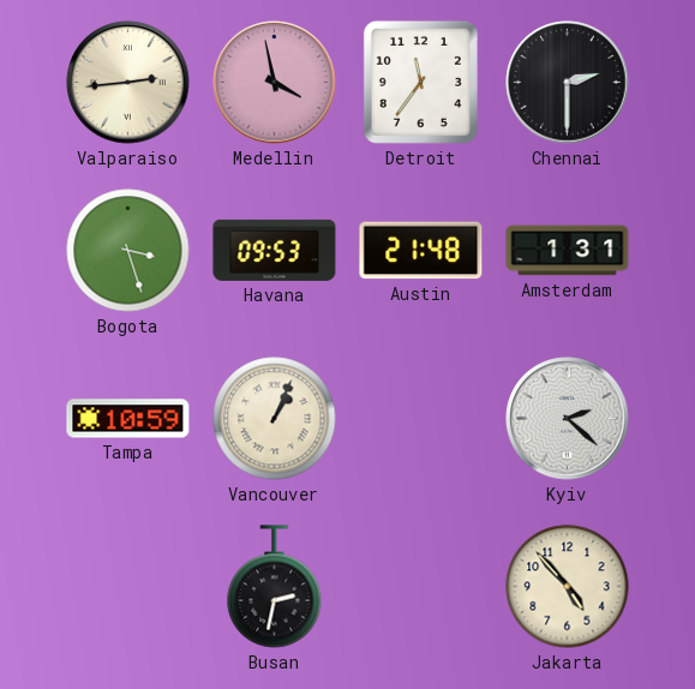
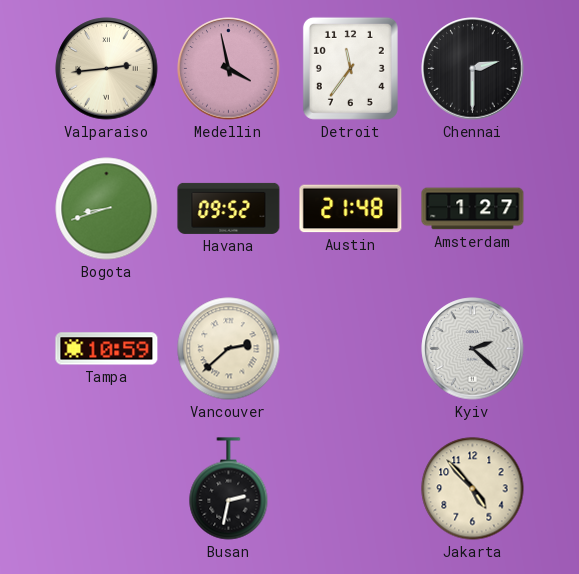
Bogota: 3:27 -> 8:42
Havana: 09:53 -> 09:52
Amsterdam: 1:31 -> 1:27
Vancouver: 1:04 -> 2:38
